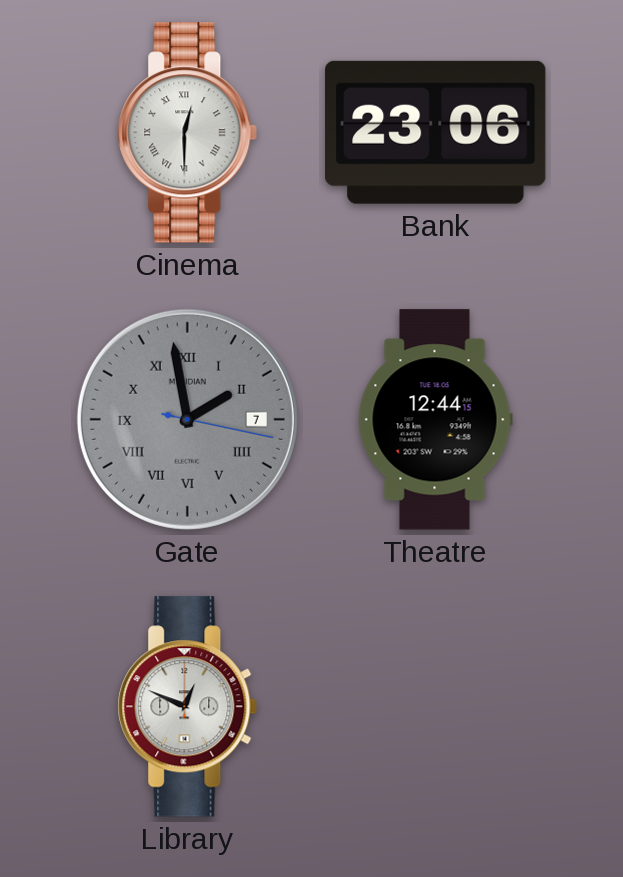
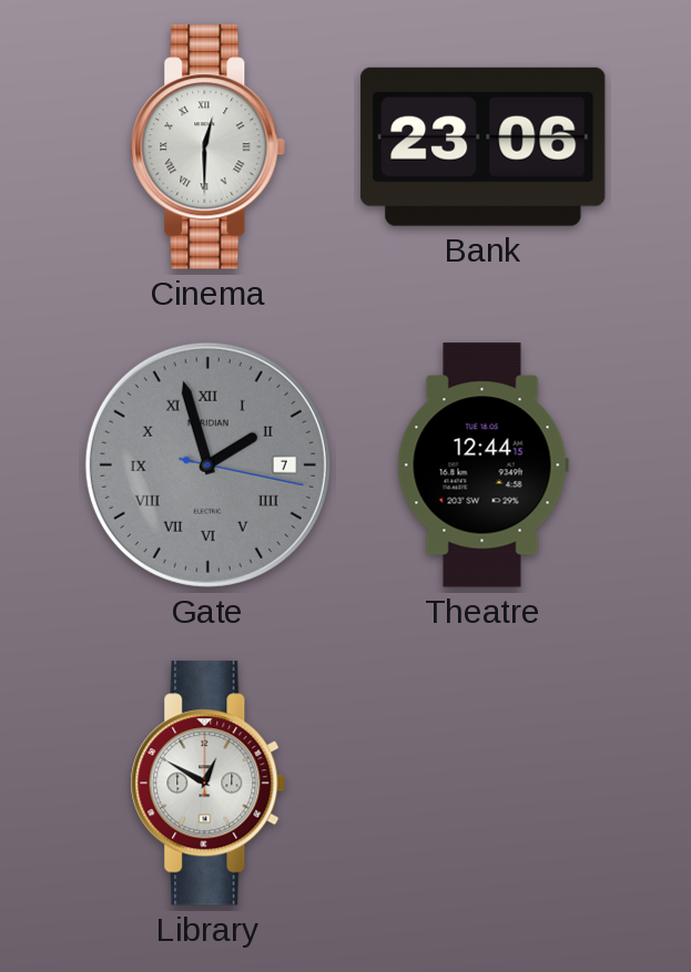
Gate: 1:58 -> 1:57
Library: 12:49 -> 12:50
